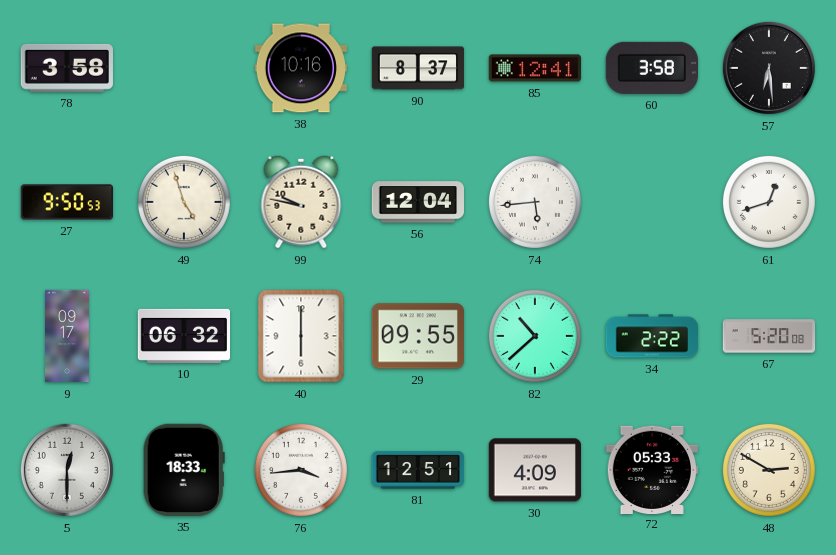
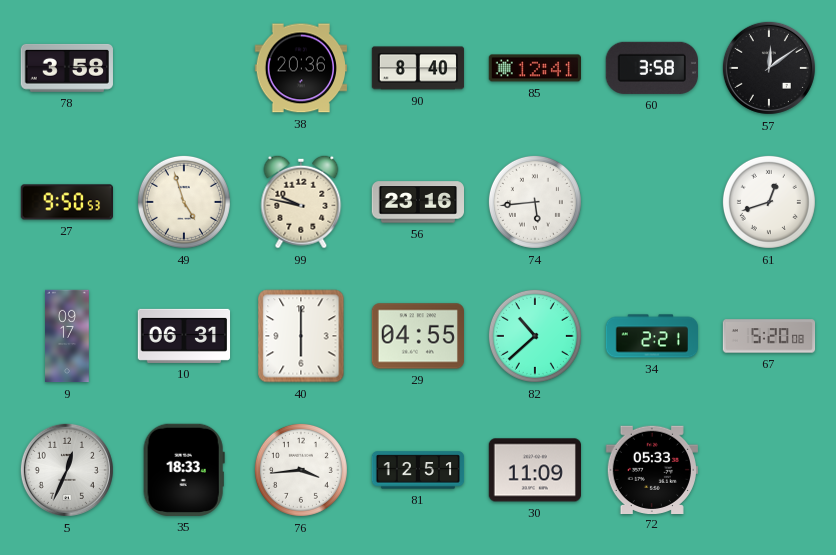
38: 10:16 -> 20:36
90: 8:37 -> 8:40
57: 6:29 -> 12:09
56: 12:04 -> 23:16
10: 06:32 -> 06:31
29: 09:55 -> 04:55
34: 2:22 -> 2:21
5: 12:30 -> 12:34
30: 4:09 -> 11:09
48: 2:50 -> none
